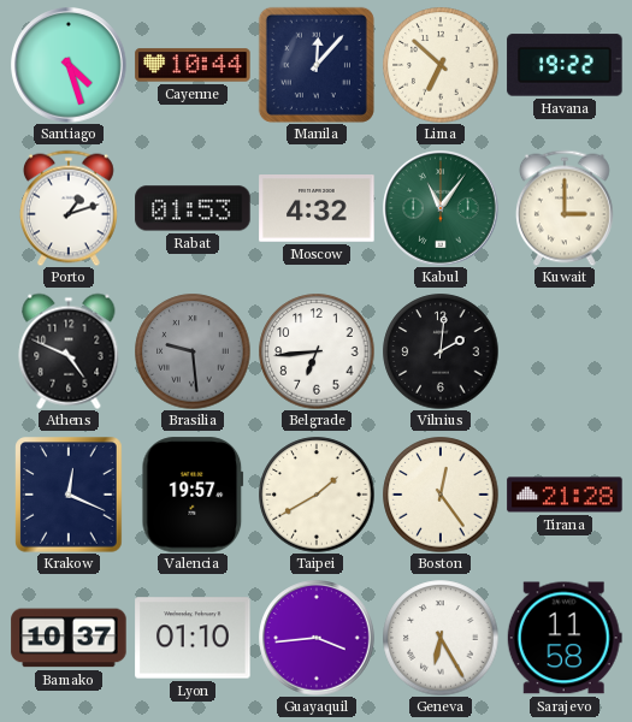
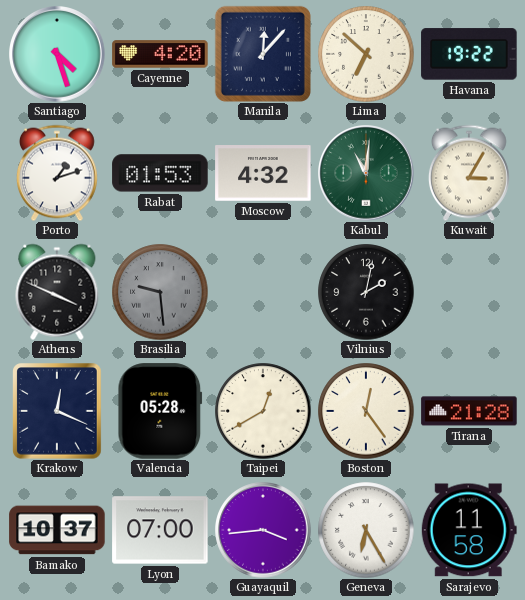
Cayenne: 10:44 -> 4:20
Kabul: 11:06 -> 11:01
Kuwait: 3:00 -> 3:05
Athens: 4:49 -> 3:49
Belgrade: 6:44 -> none
Vilnius: 2:01 -> 2:02
Valencia: 19:57 -> 05:28
Taipei: 1:40 -> 12:40
Lyon: 01:10 -> 07:00
